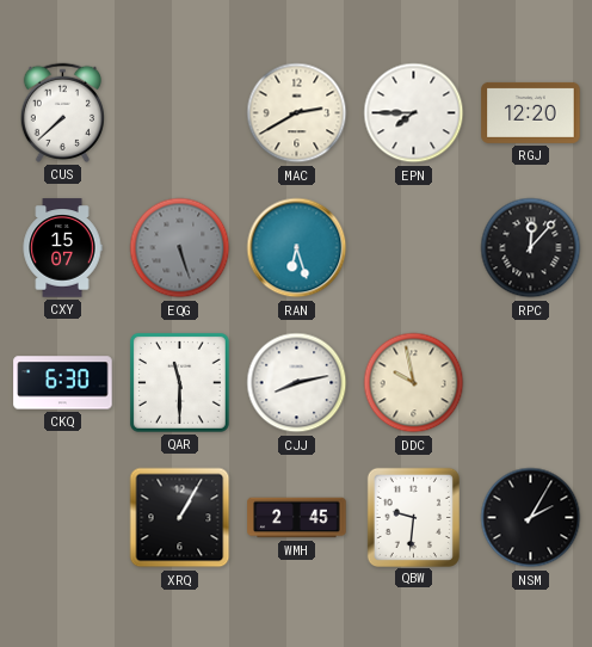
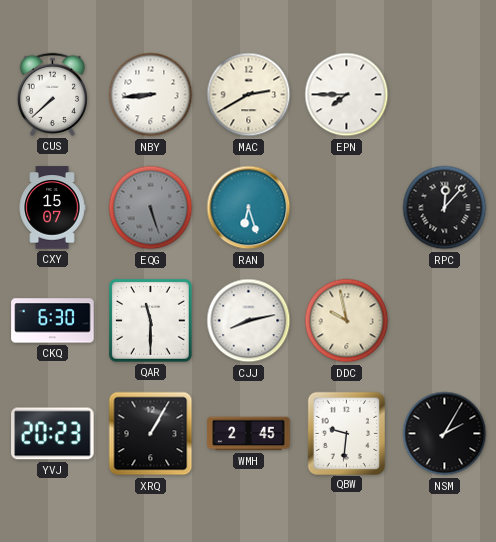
NBY: none -> 8:44
RGJ: 12:20 -> none
YVJ: none -> 20:23
